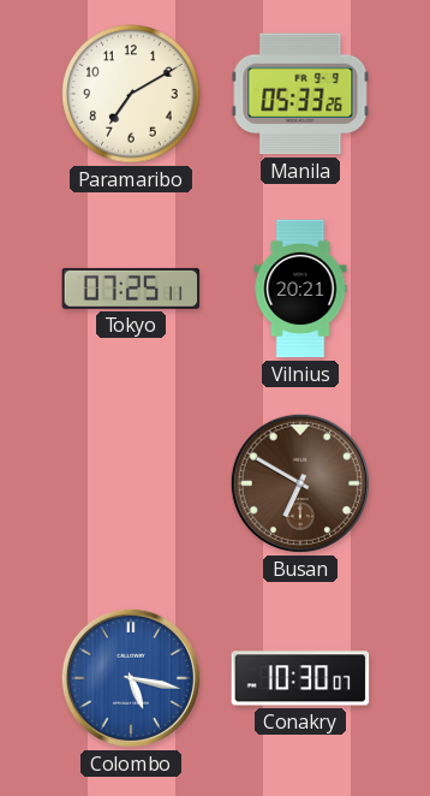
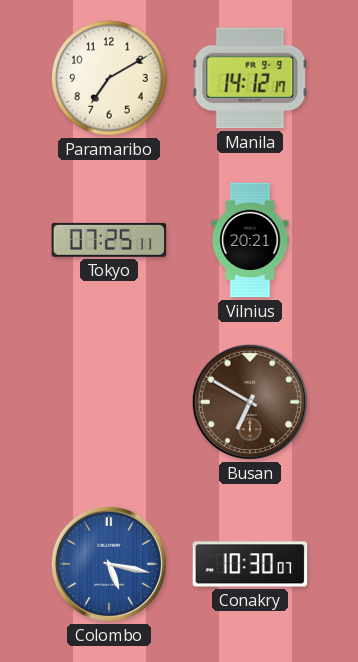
Manila: 05:33 -> 14:12
